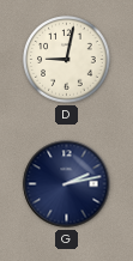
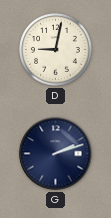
G: 2:13 -> 2:12
